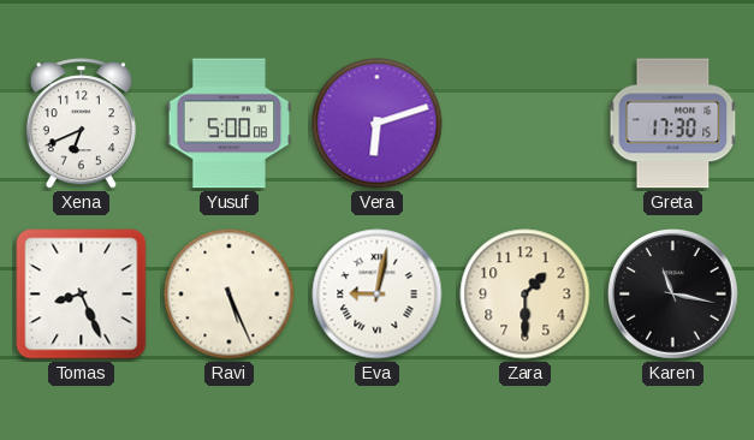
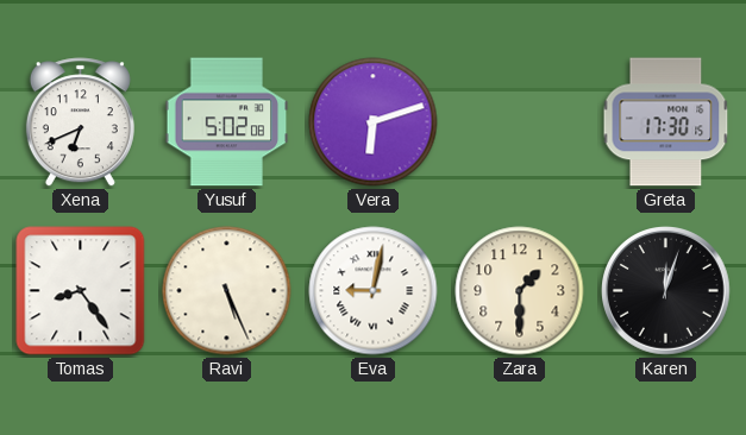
Yusuf: 5:00 -> 5:02
Tomas: 8:26 -> 8:24
Karen: 11:17 -> 12:03
